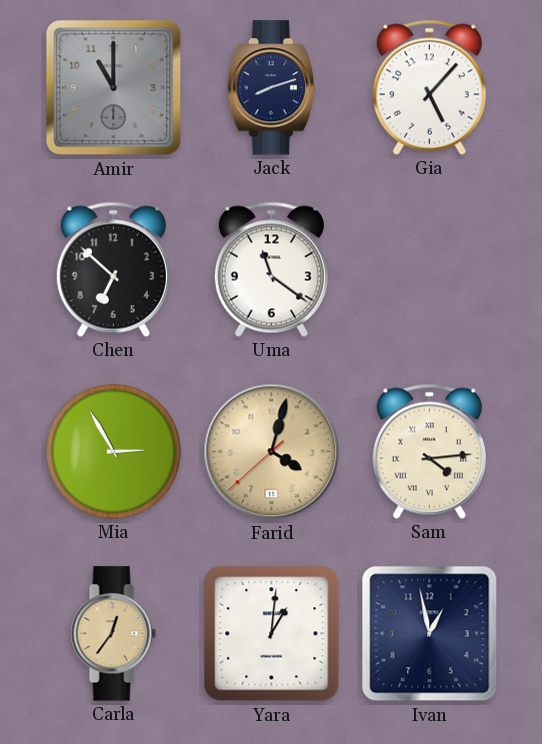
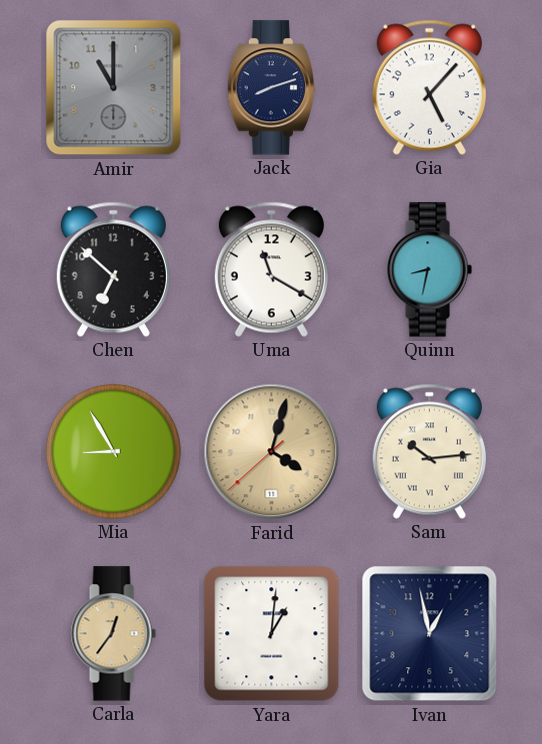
Uma: 11:21 -> 11:20
Quinn: none -> 8:32
Mia: 2:55 -> 8:55
Sam: 4:14 -> 10:14
